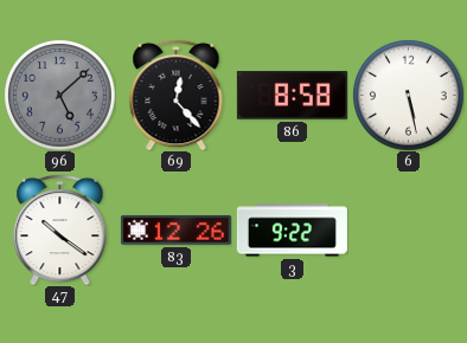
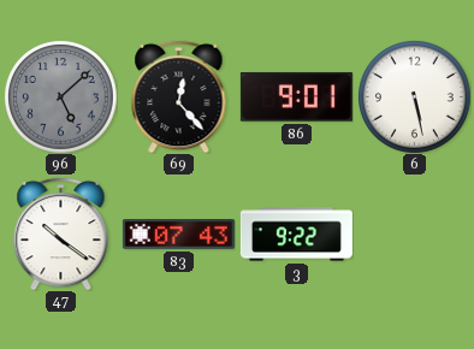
86: 8:58 -> 9:01
83: 12:26 -> 07:43
